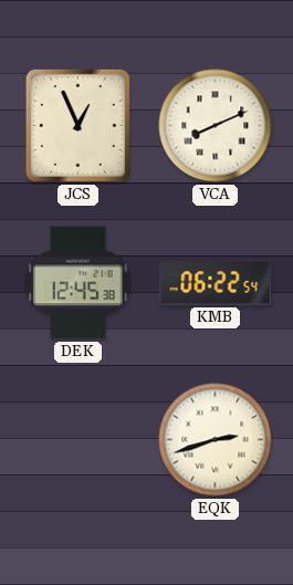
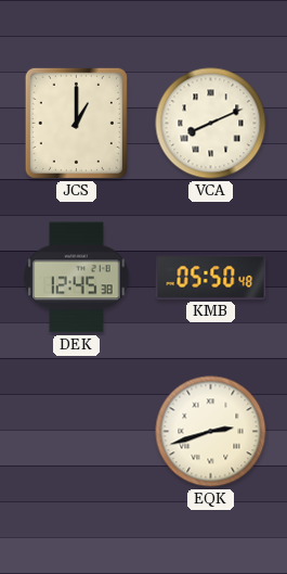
JCS: 12:56 -> 1:00
KMB: 06:22 -> 05:50
